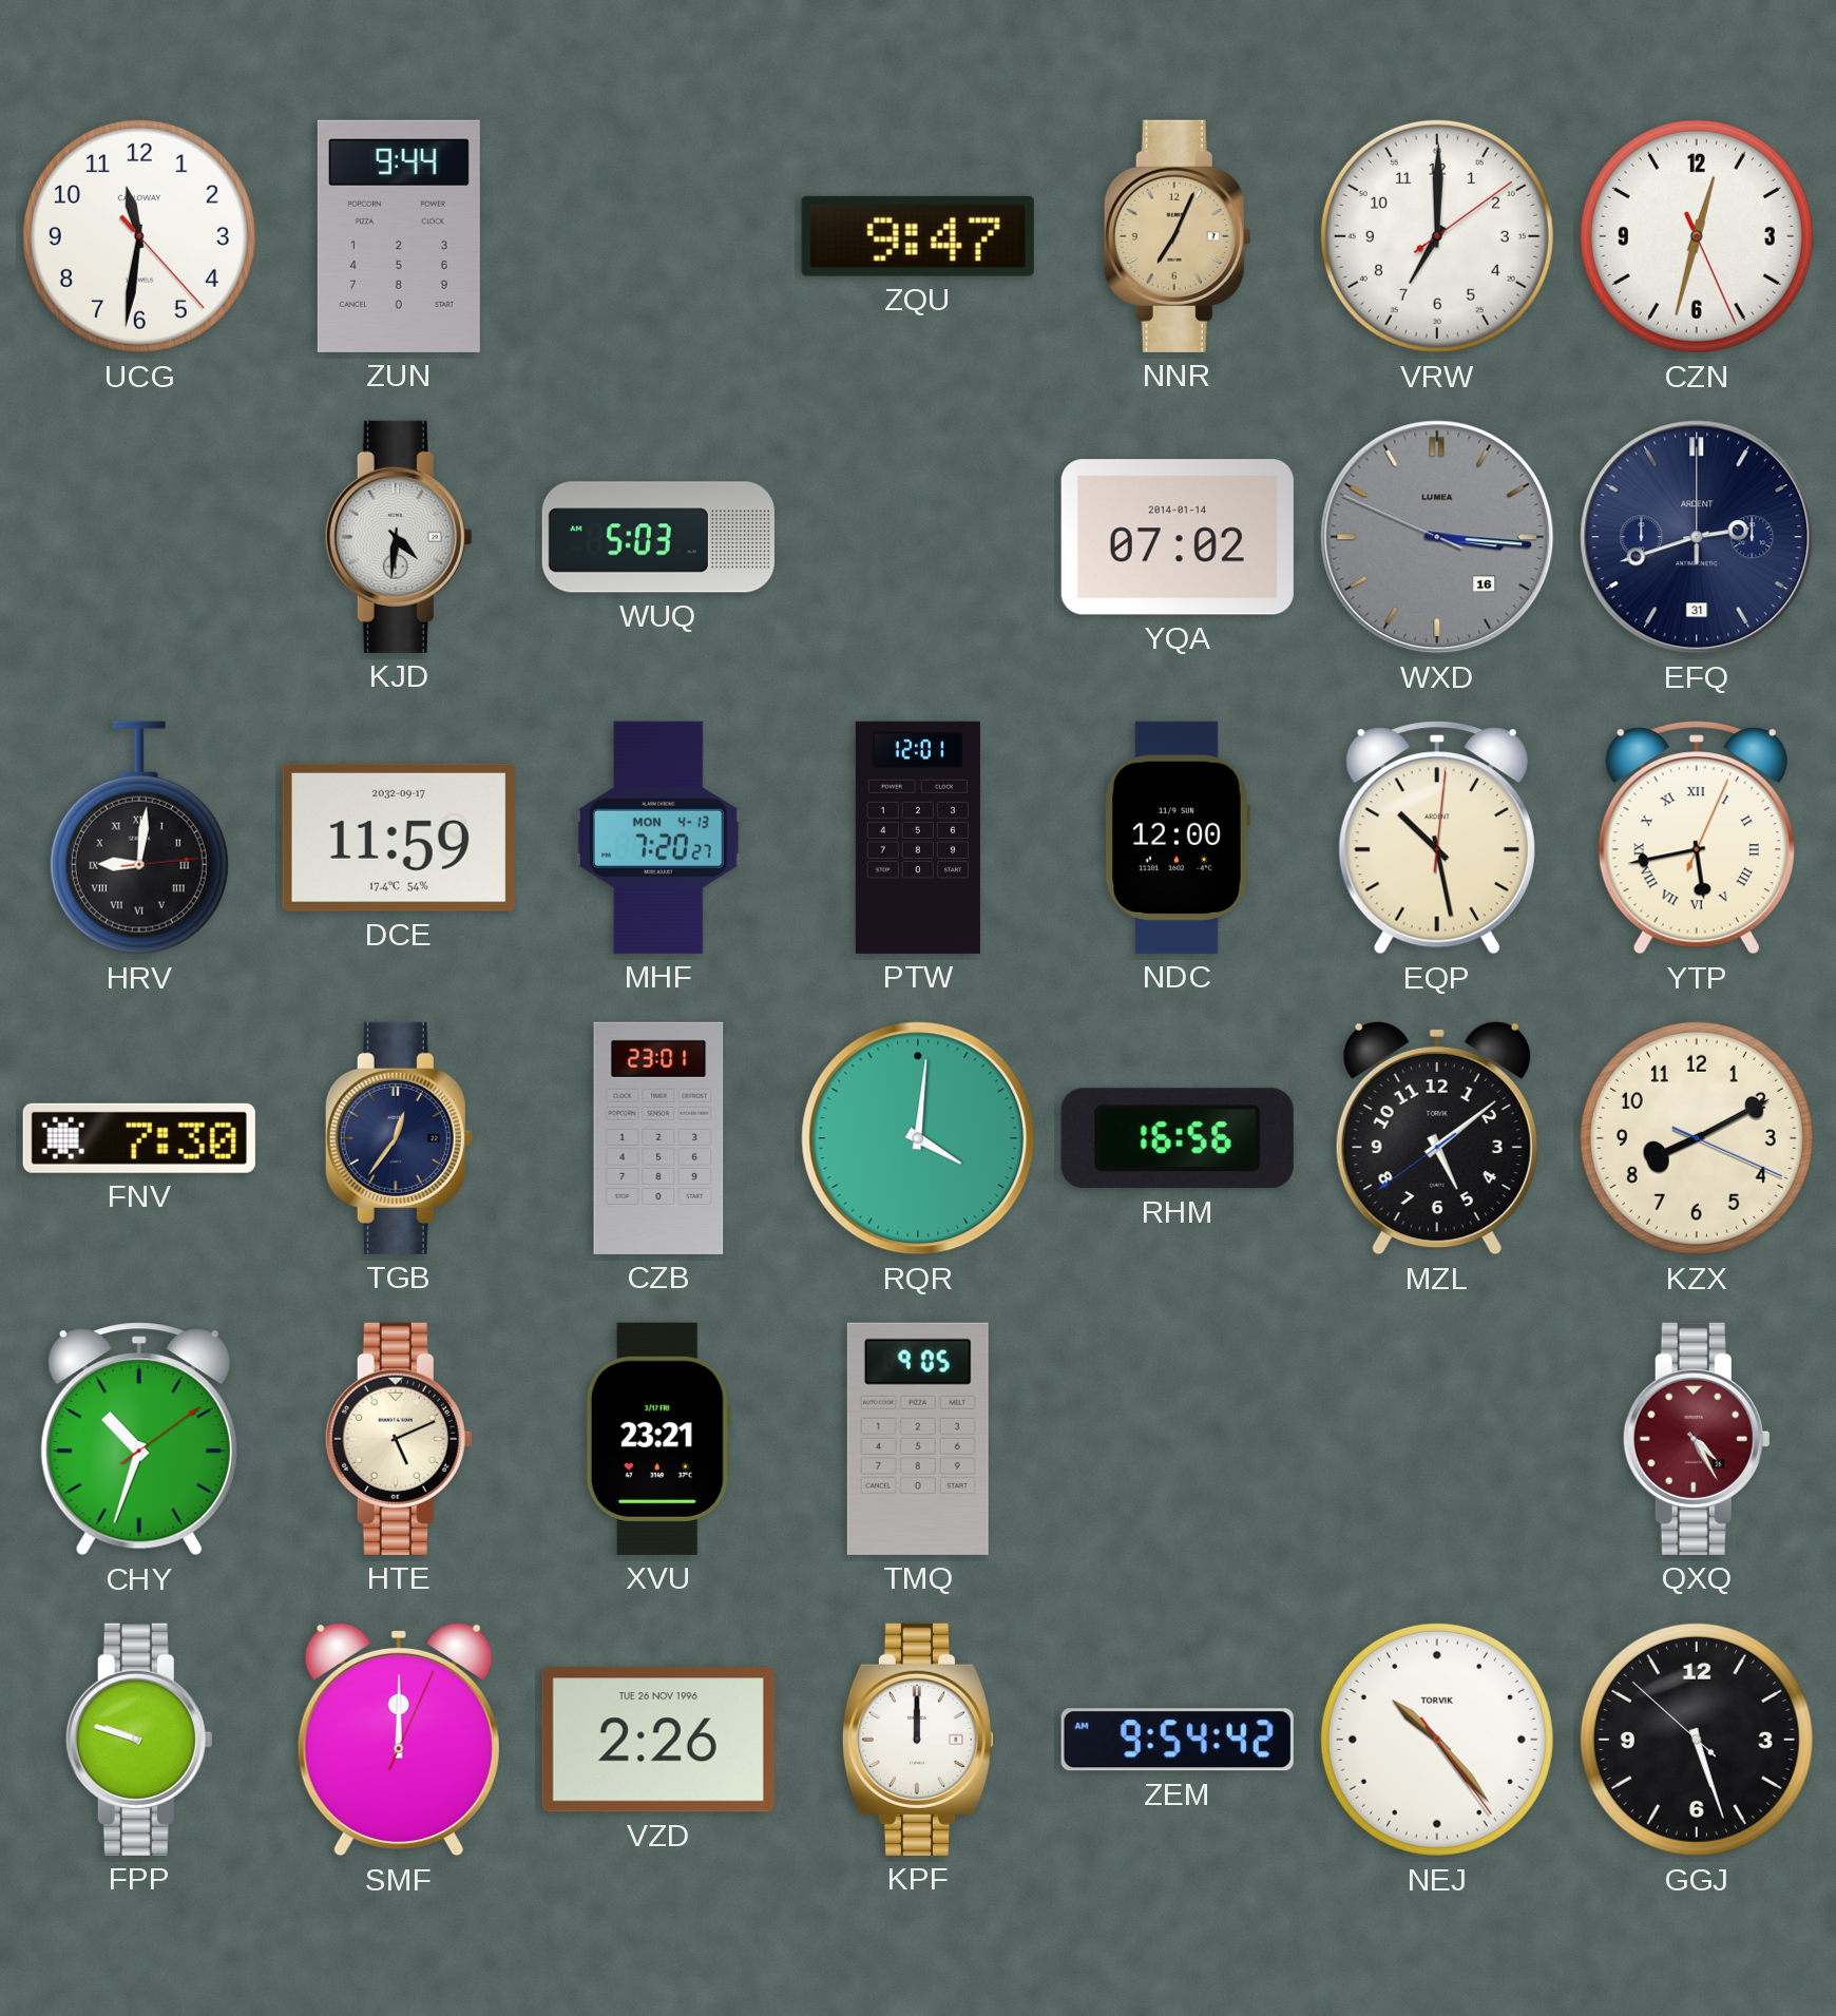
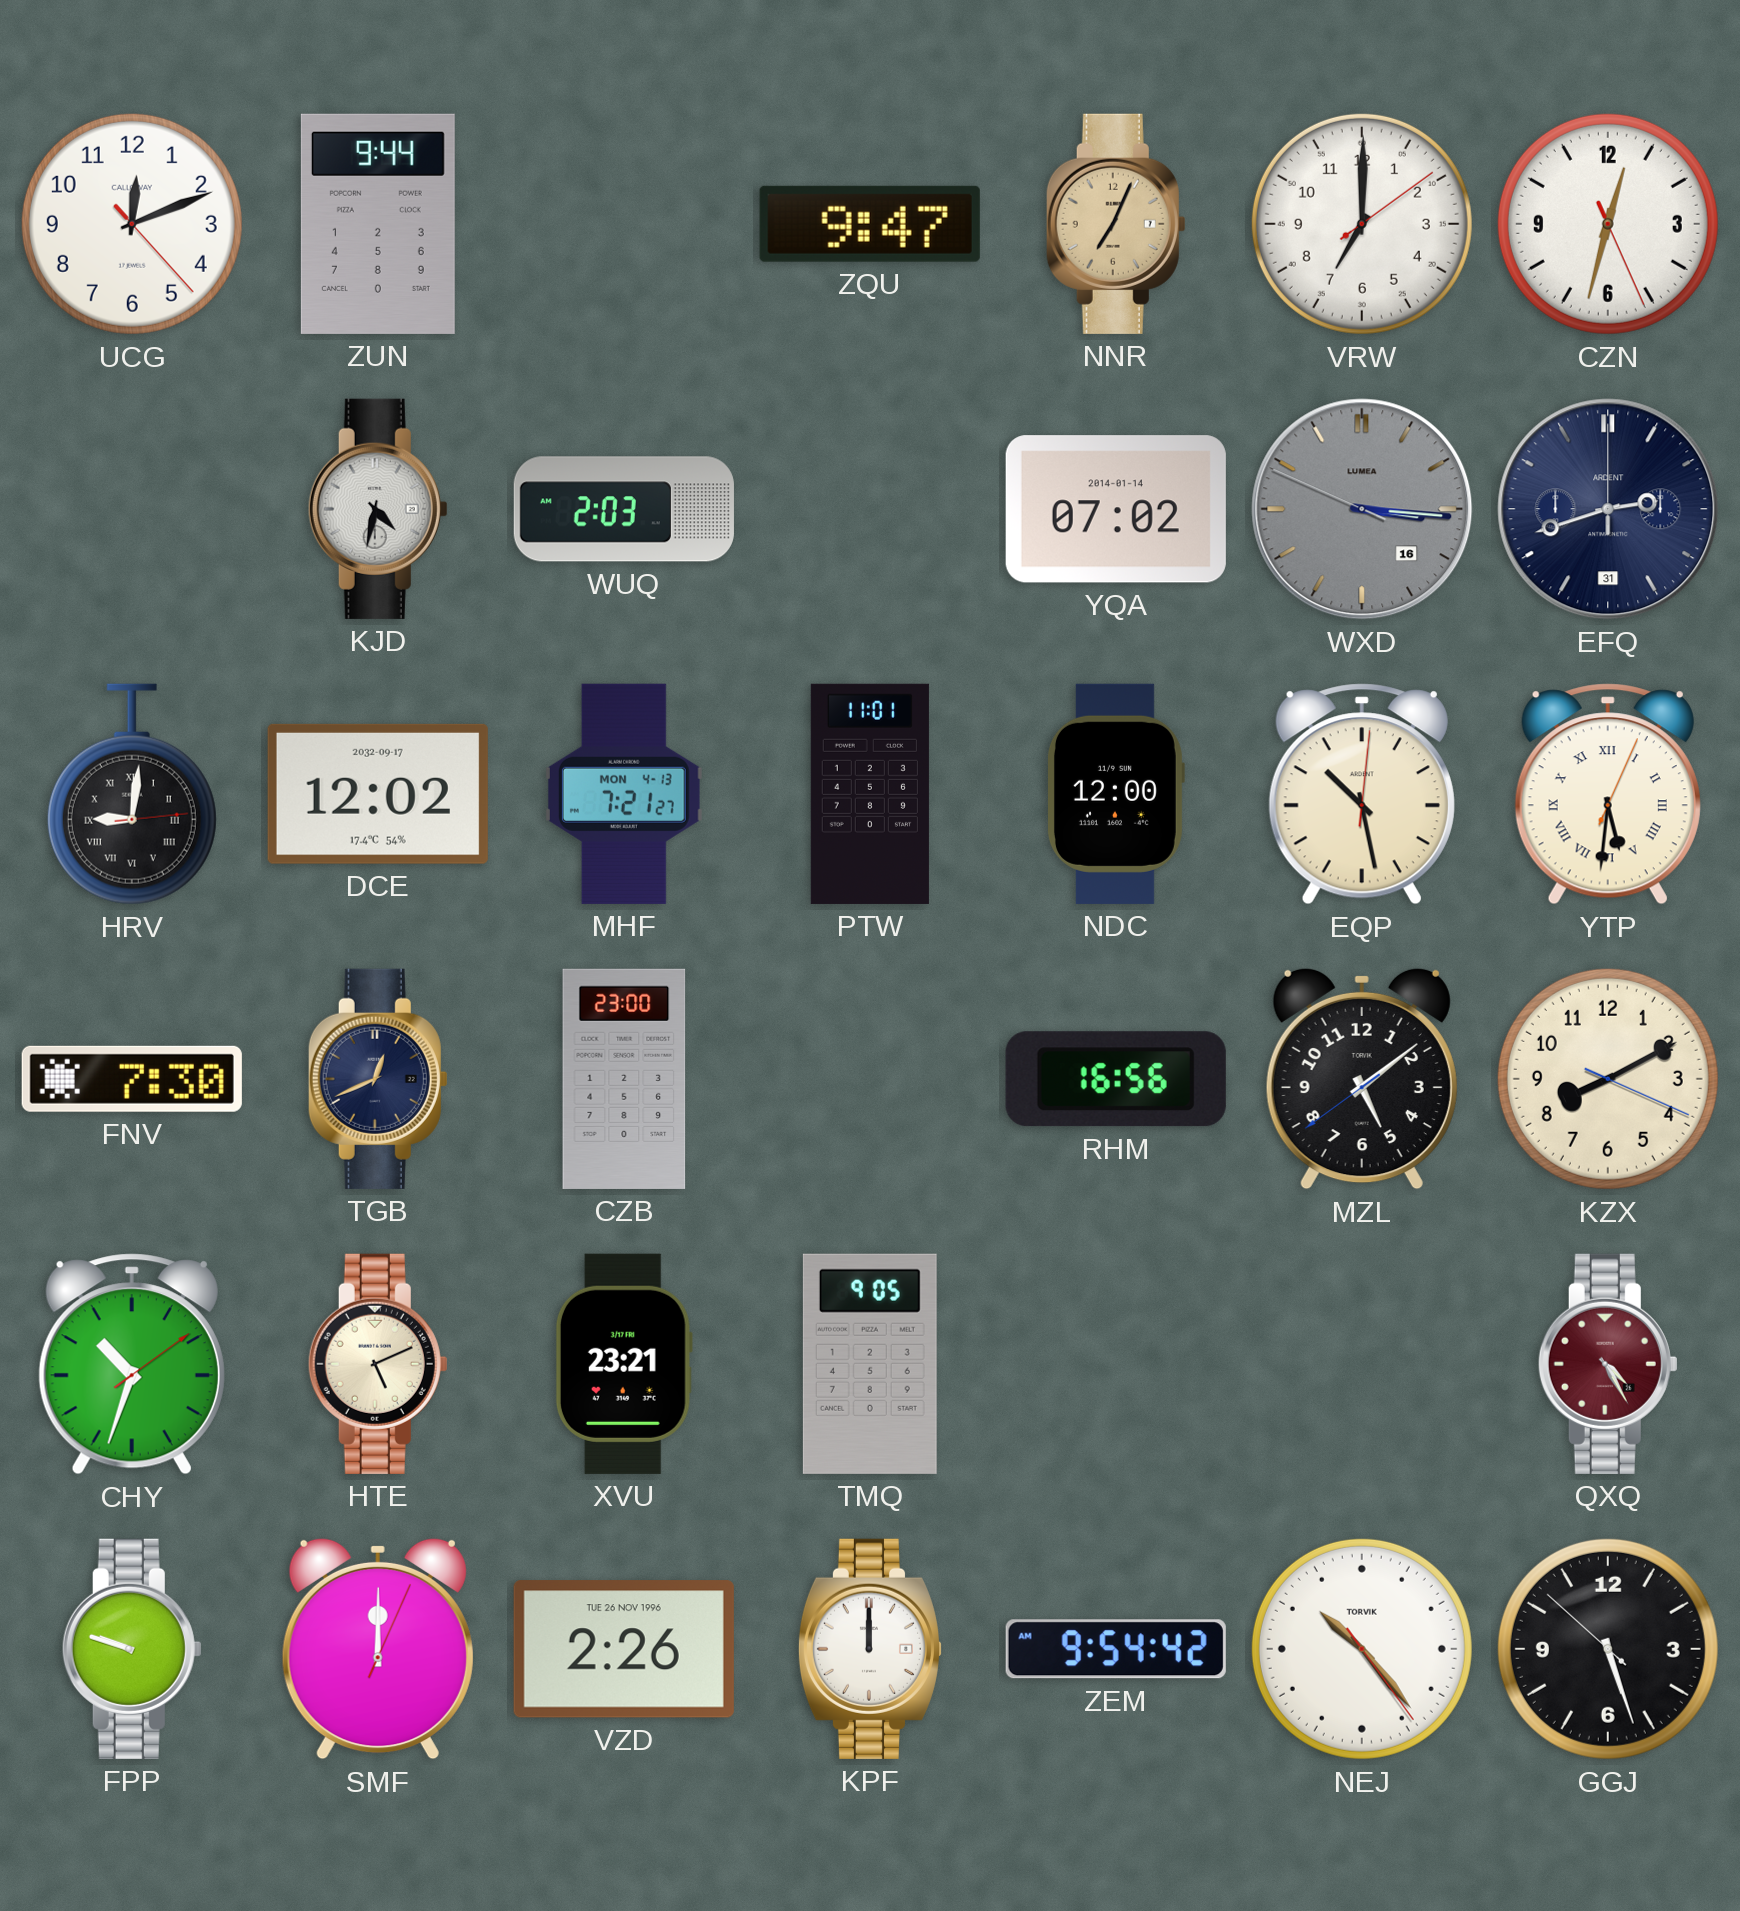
UCG: 11:31 -> 12:11
KJD: 4:31 -> 4:32
WUQ: 5:03 -> 2:03
DCE: 11:59 -> 12:02
MHF: 7:20 -> 7:21
PTW: 12:01 -> 11:01
YTP: 5:43 -> 5:31
TGB: 12:36 -> 12:41
CZB: 23:01 -> 23:00
RQR: 4:01 -> none
